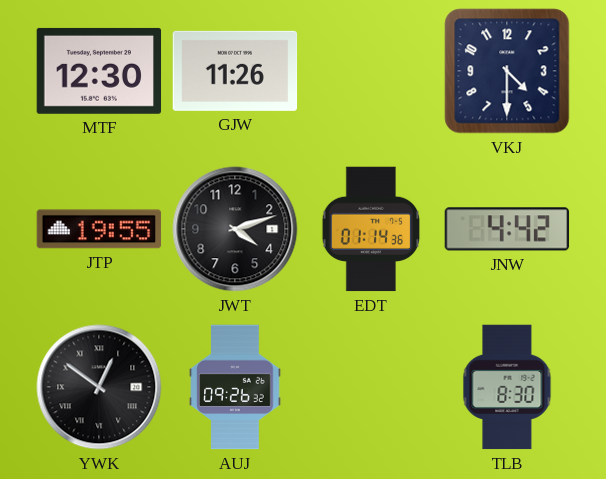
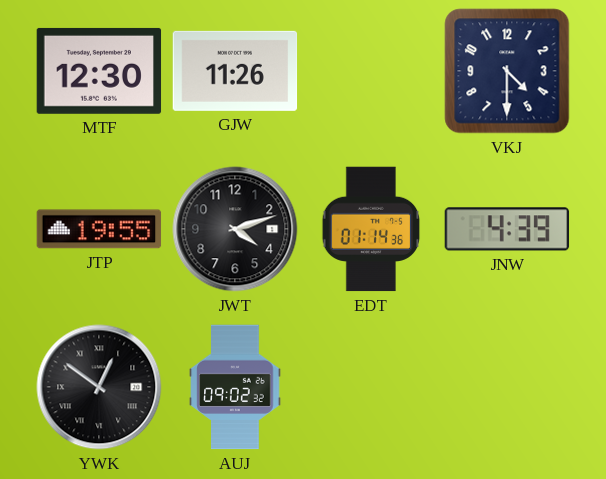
JNW: 4:42 -> 4:39
AUJ: 09:26 -> 09:02
TLB: 8:30 -> none
